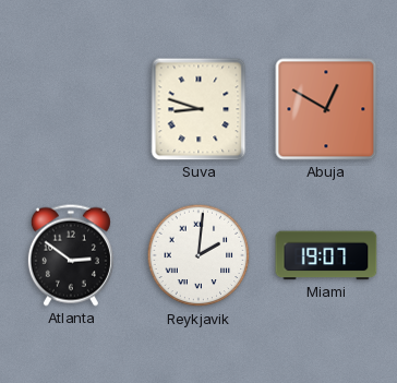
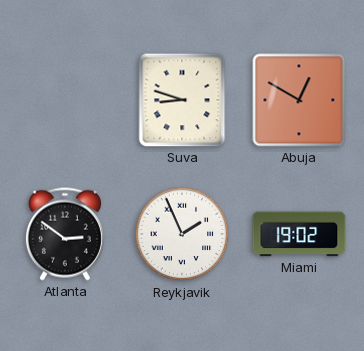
Reykjavik: 2:01 -> 1:56
Miami: 19:07 -> 19:02
